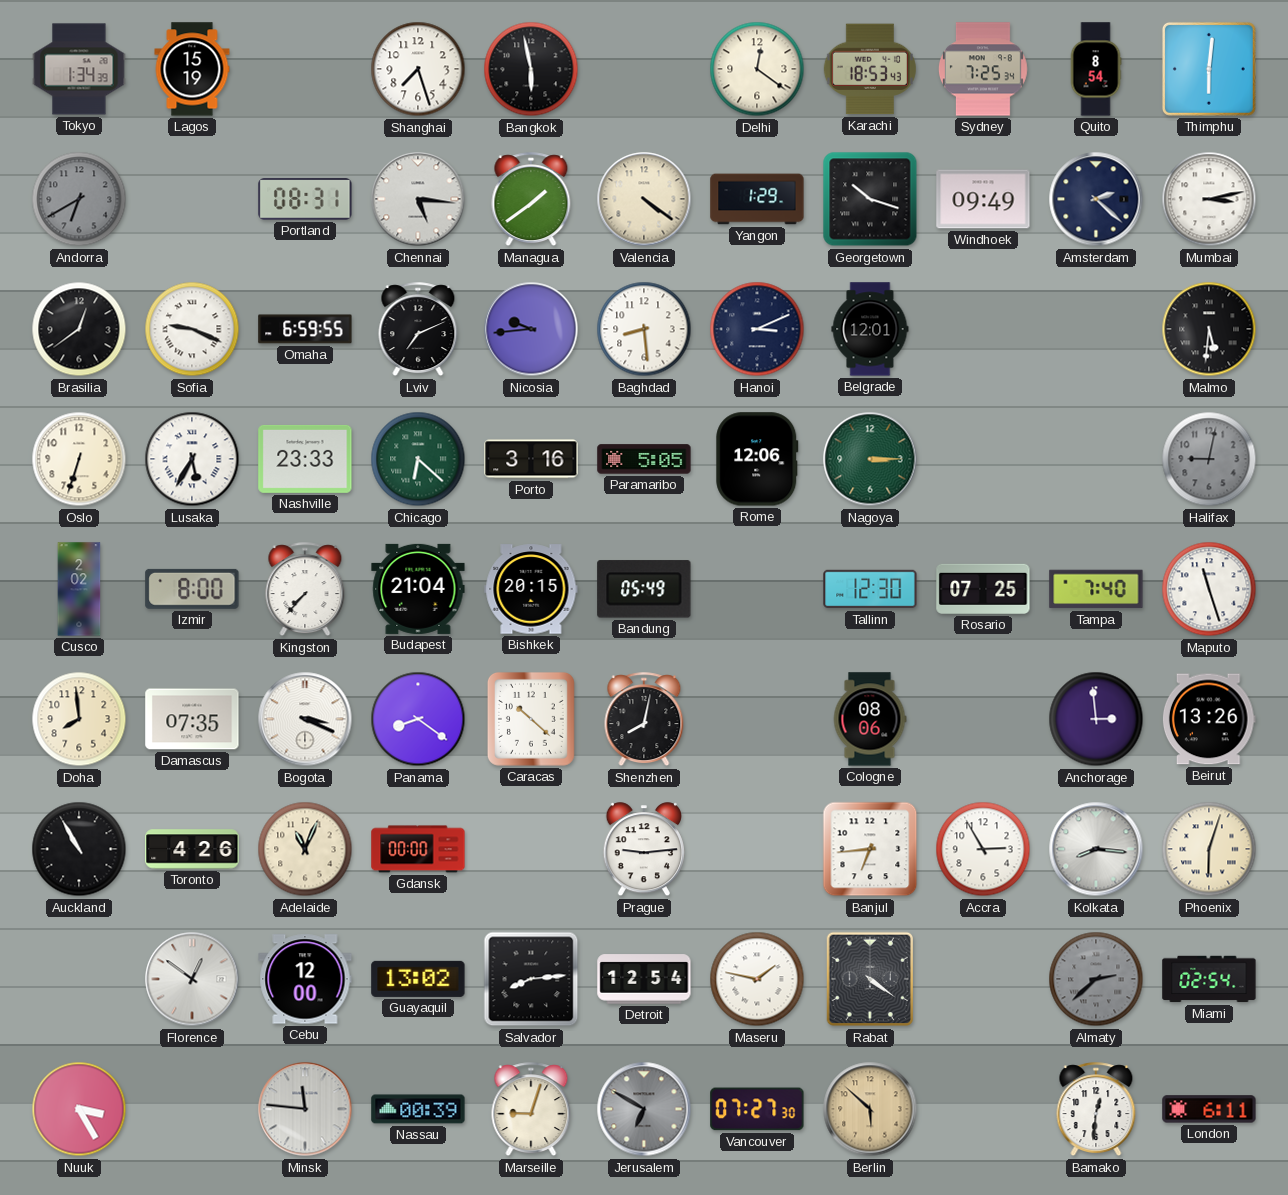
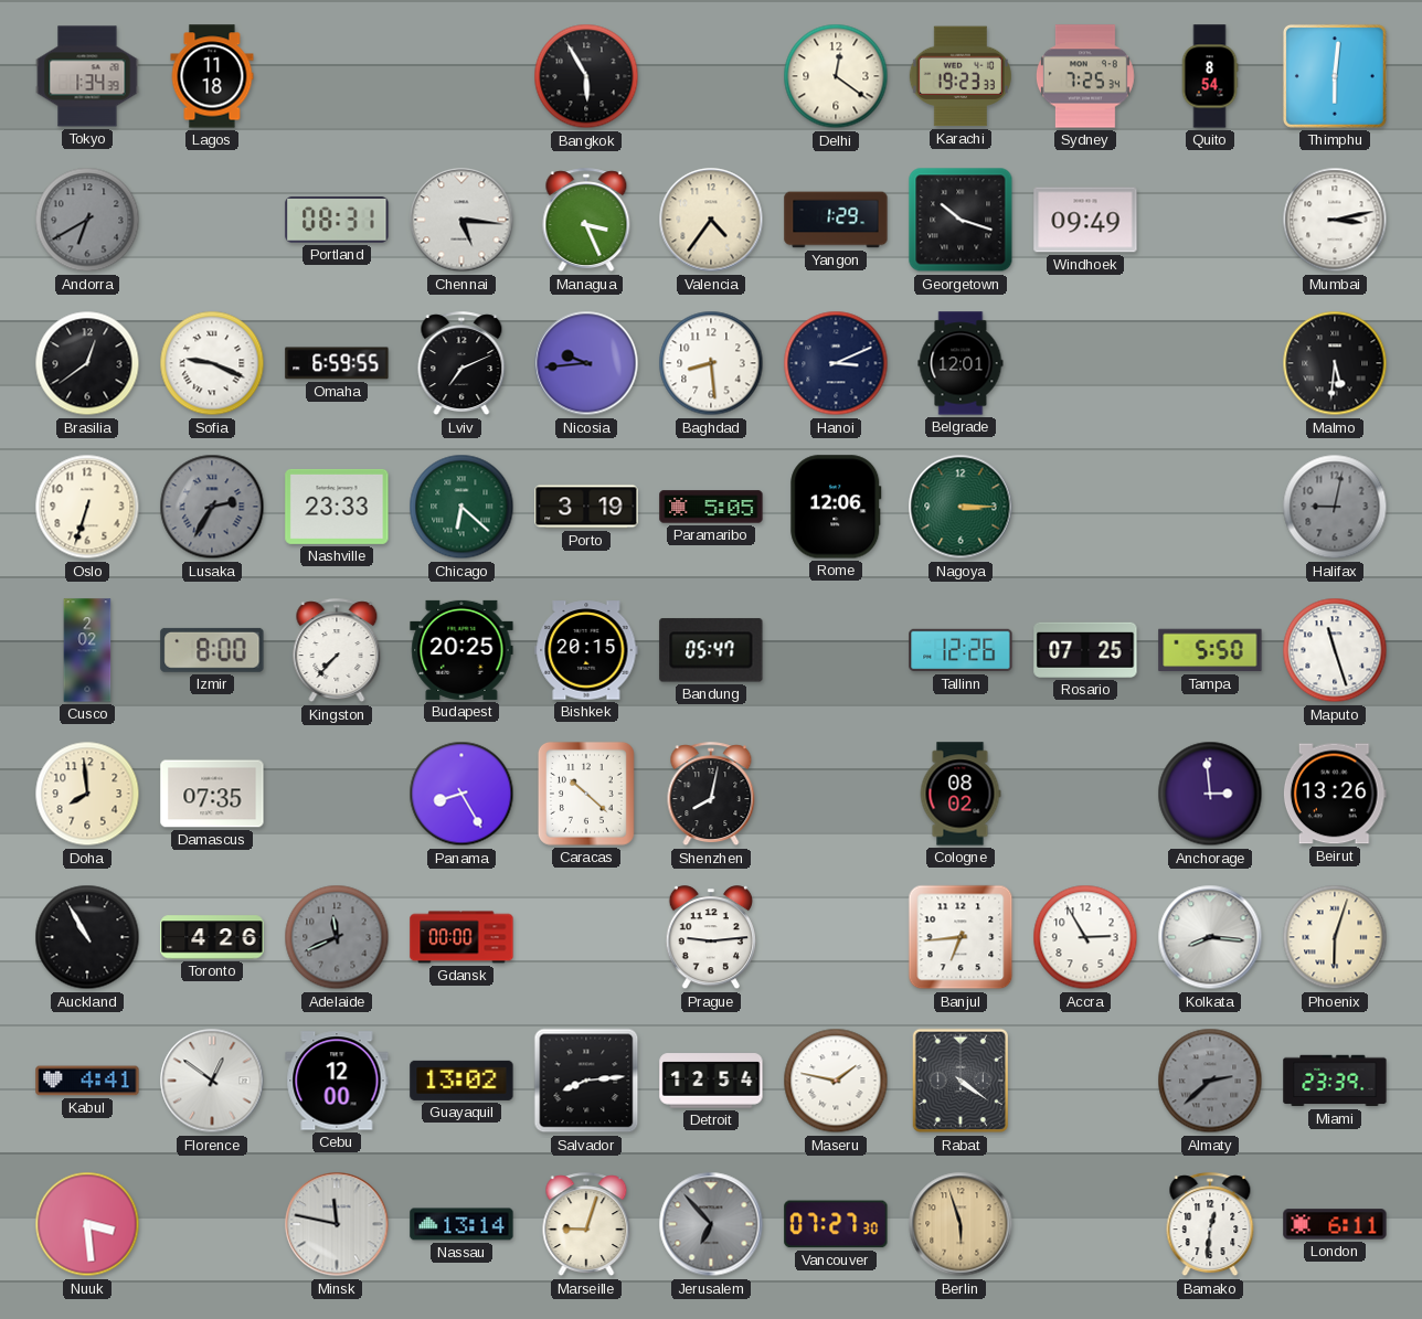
Lagos: 15:19 -> 11:18
Shanghai: 7:27 -> none
Bangkok: 5:58 -> 5:55
Karachi: 18:53 -> 19:23
Managua: 1:39 -> 3:26
Valencia: 4:21 -> 4:36
Amsterdam: 2:22 -> none
Lusaka: 5:35 -> 2:35
Lusaka dial: white -> grey
Porto: 3:16 -> 3:19
Budapest: 21:04 -> 20:25
Bandung: 05:49 -> 05:47
Tallinn: 12:30 -> 12:26
Tampa: 7:40 -> 5:50
Bogota: 3:19 -> none
Panama: 8:21 -> 8:25
Cologne: 08:06 -> 08:02
Adelaide: 11:04 -> 11:41
Adelaide dial: cream -> grey
Kabul: none -> 4:41
Miami: 02:54 -> 23:39
Nuuk: 3:25 -> 3:29
Minsk: 11:46 -> 11:47
Nassau: 00:39 -> 13:14
Jerusalem: 6:50 -> 6:53
Berlin: 5:52 -> 5:57
